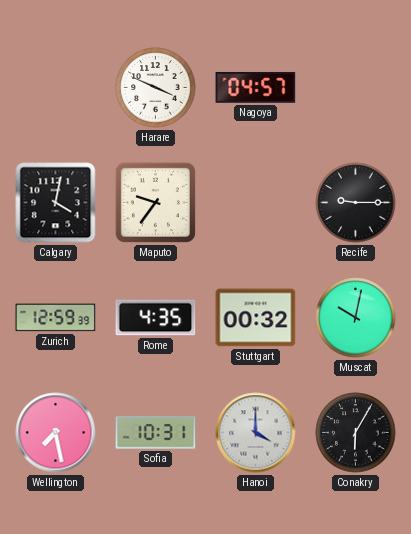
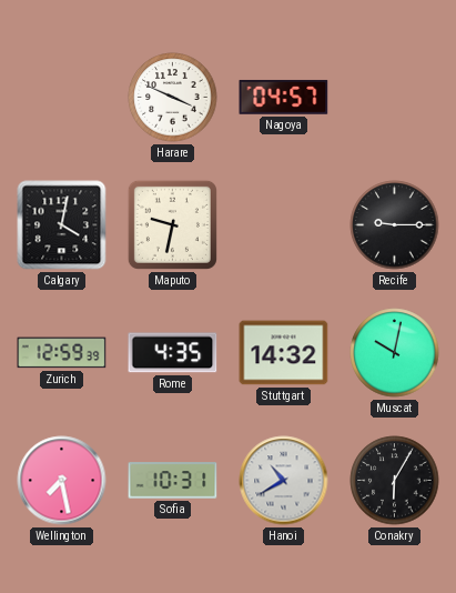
Maputo: 9:36 -> 9:32
Stuttgart: 00:32 -> 14:32
Hanoi: 4:00 -> 10:40
